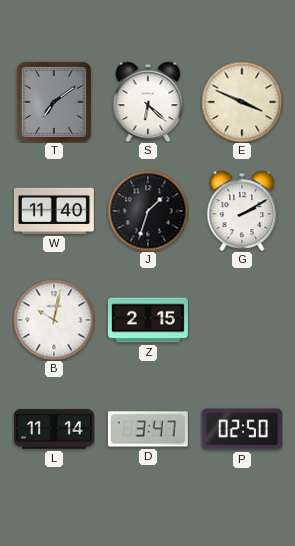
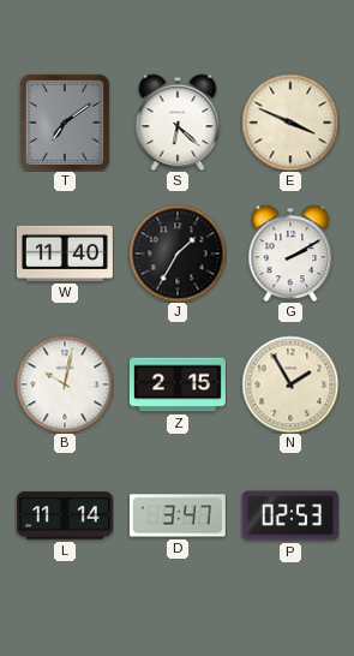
J: 1:33 -> 1:35
N: none -> 1:55
P: 02:50 -> 02:53
